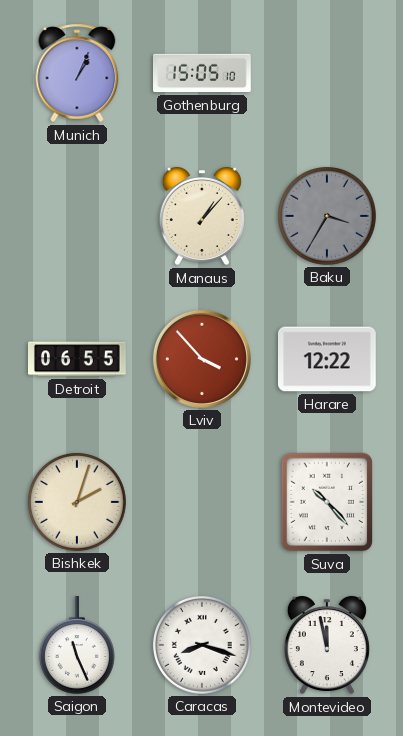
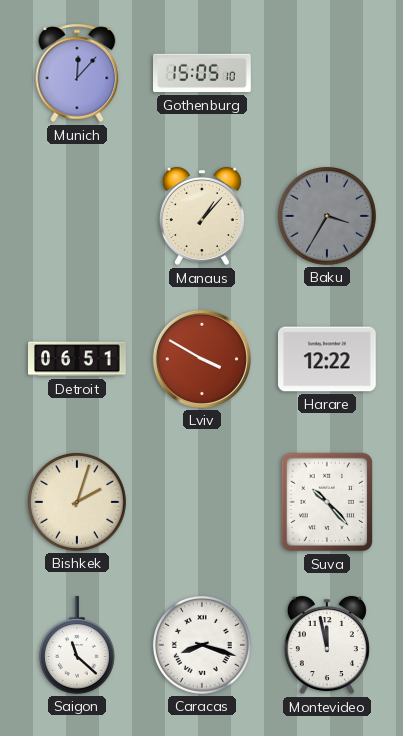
Munich: 1:04 -> 12:07
Detroit: 06:55 -> 06:51
Lviv: 3:53 -> 3:50
Saigon: 11:26 -> 11:22
